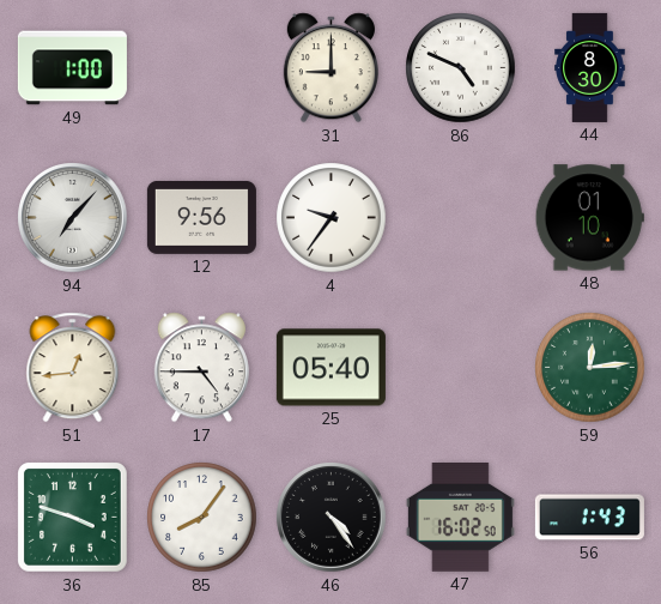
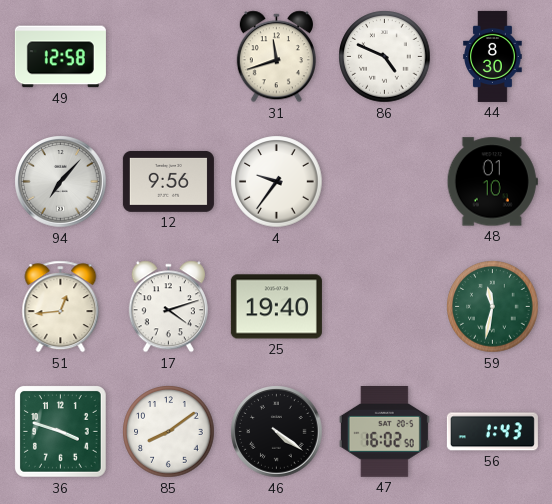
49: 1:00 -> 12:58
31: 9:00 -> 11:42
17: 4:45 -> 4:12
25: 05:40 -> 19:40
59: 12:14 -> 11:32
85: 8:06 -> 8:09
46: 4:24 -> 4:21
